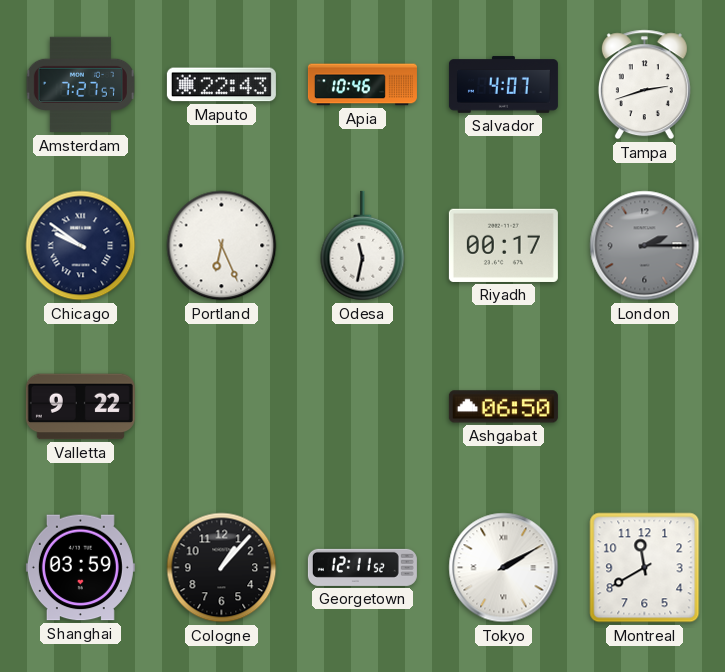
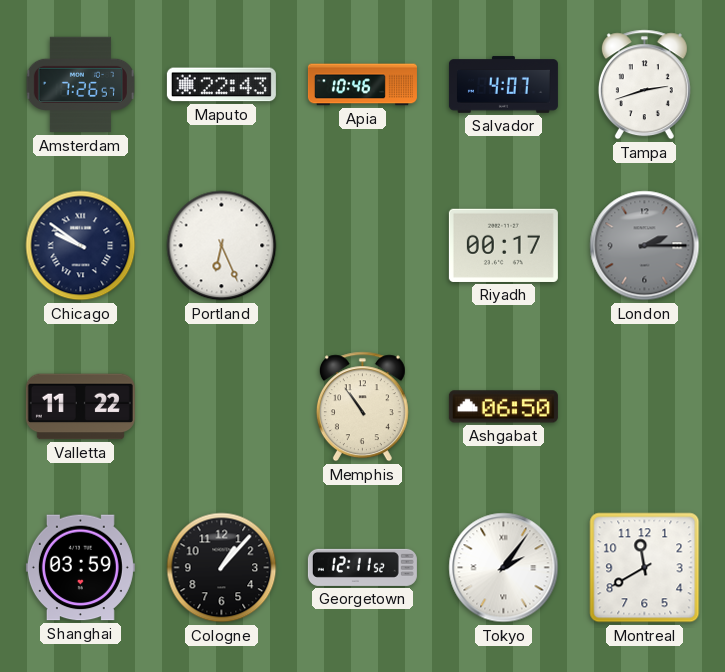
Amsterdam: 7:27 -> 7:26
Odesa: 11:32 -> none
Valletta: 9:22 -> 11:22
Memphis: none -> 10:54
Tokyo: 2:10 -> 2:06
